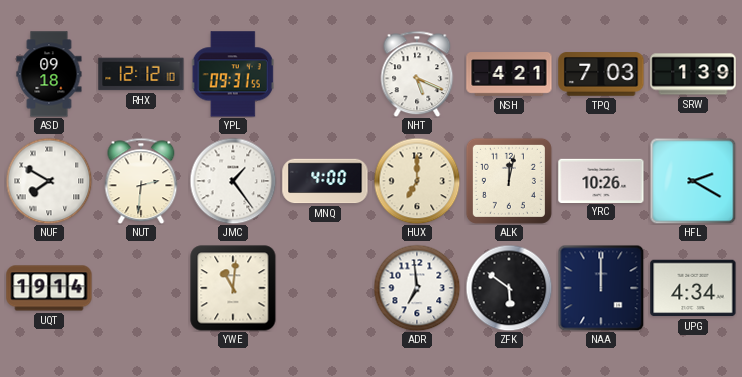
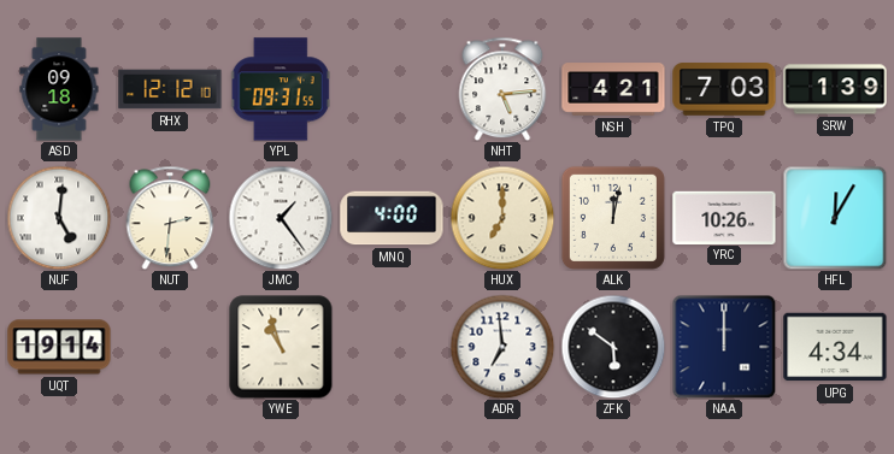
NHT: 5:19 -> 5:14
NUF: 7:50 -> 5:01
HFL: 2:20 -> 12:05
YWE: 11:01 -> 10:57
